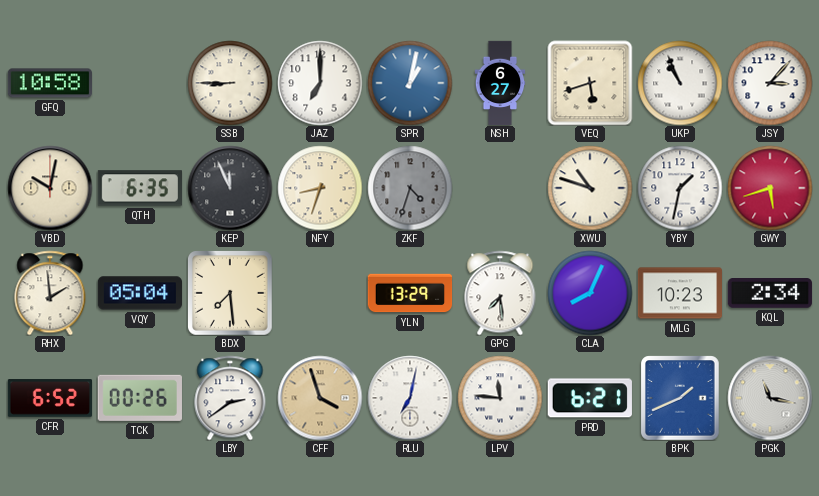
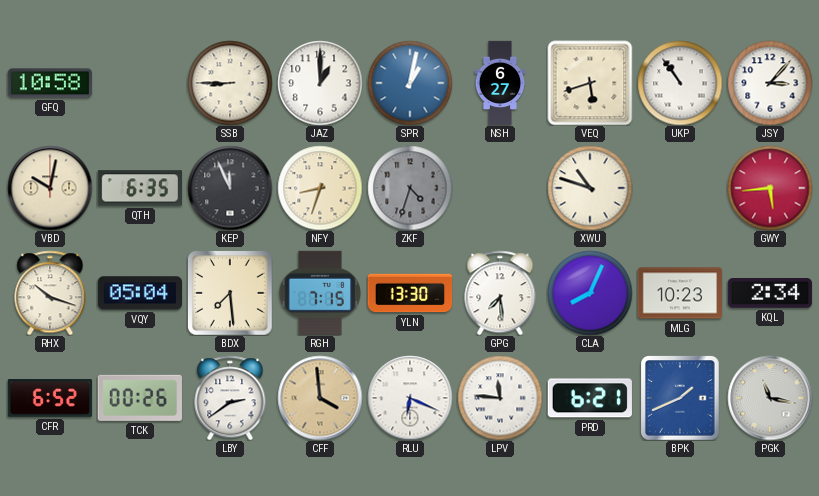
JAZ: 7:00 -> 1:00
UKP: 10:56 -> 10:54
YBY: 1:32 -> none
GWY: 5:42 -> 5:44
RHX: 1:59 -> 10:18
RGH: none -> 7:15
YLN: 13:29 -> 13:30
CFF: 3:57 -> 3:59
RLU: 7:02 -> 6:19
